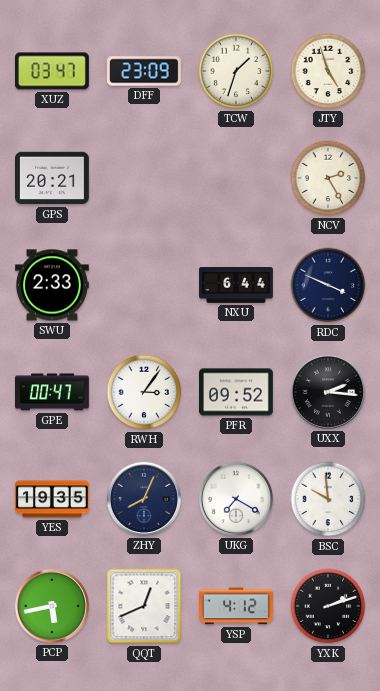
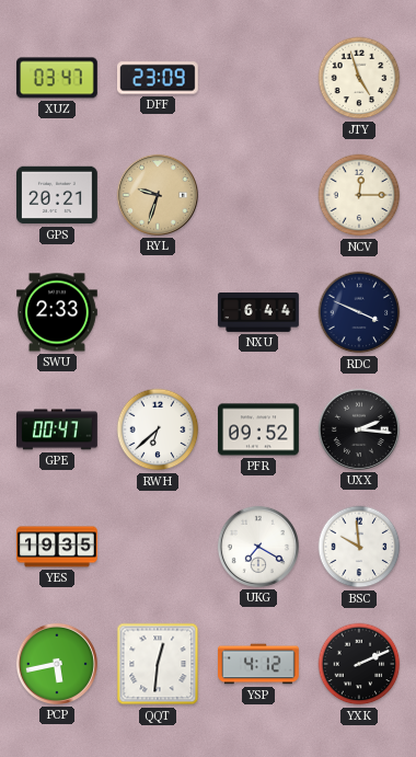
TCW: 1:33 -> none
RYL: none -> 9:33
NCV: 2:25 -> 12:15
RWH: 3:06 -> 6:38
ZHY: 8:04 -> none
QQT: 12:41 -> 12:31
YXK: 2:12 -> 2:11
